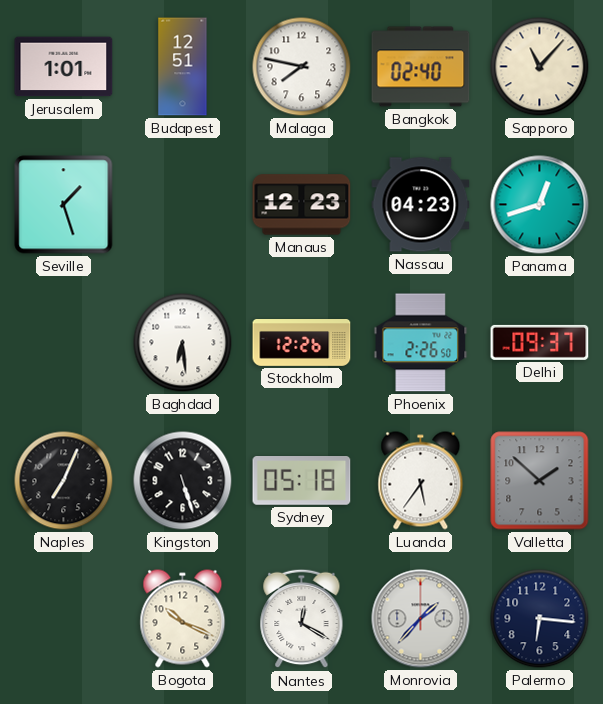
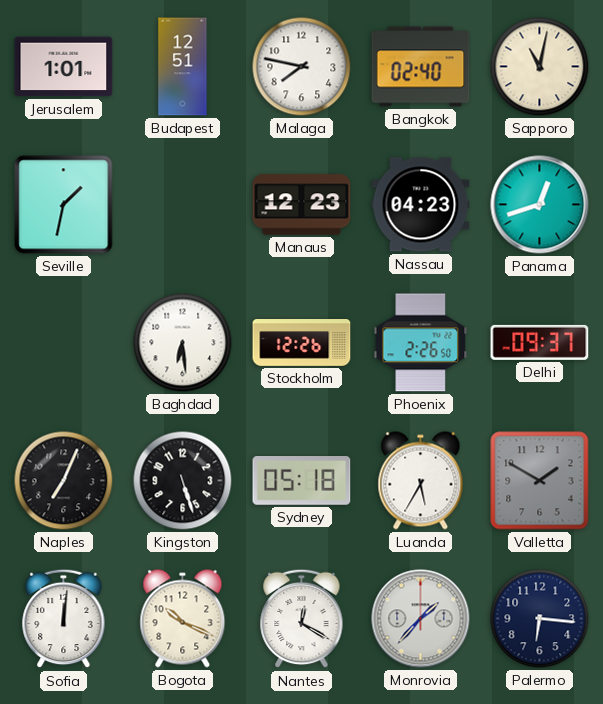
Sapporo: 11:07 -> 11:02
Seville: 1:27 -> 1:32
Luanda: 5:36 -> 5:35
Valletta: 1:52 -> 1:50
Sofia: none -> 12:01
